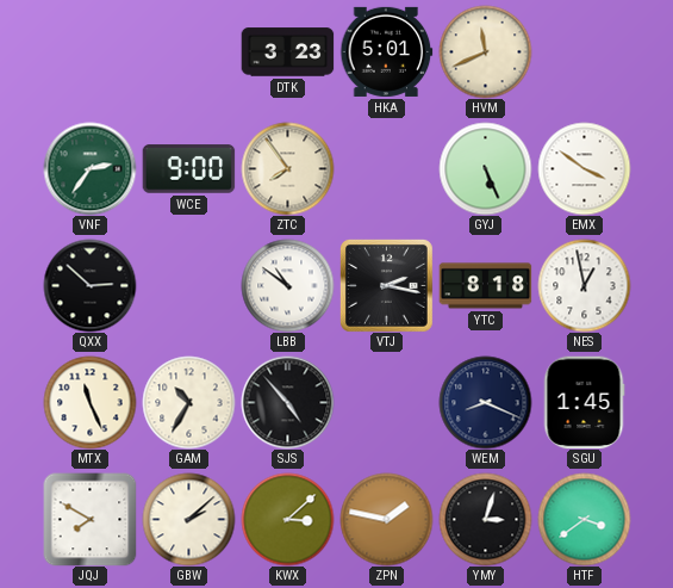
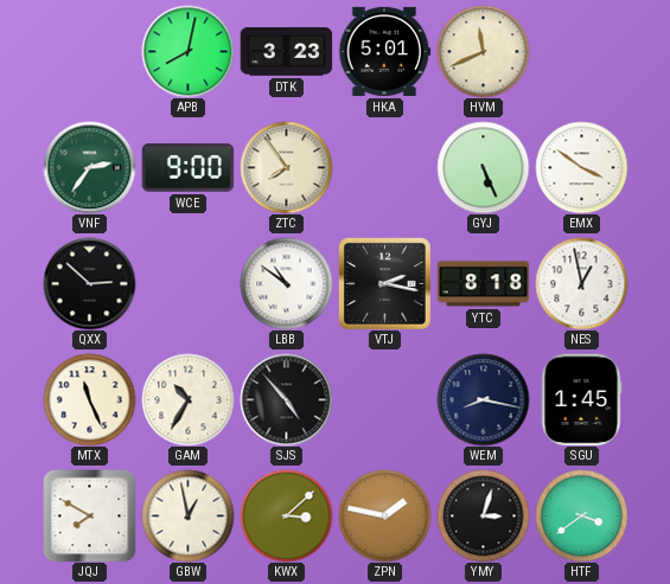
APB: none -> 8:02
WEM: 8:19 -> 8:17
GBW: 2:08 -> 12:58
